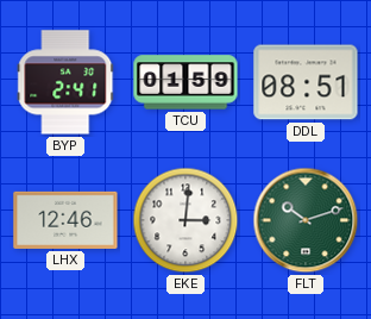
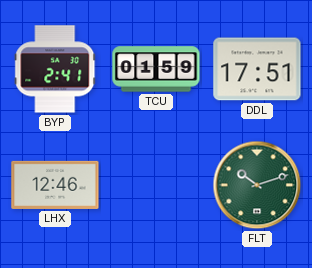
DDL: 08:51 -> 17:51
EKE: 3:01 -> none
